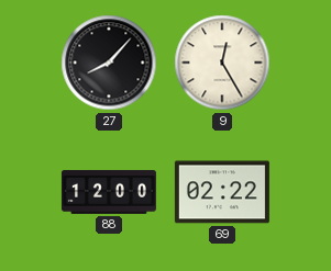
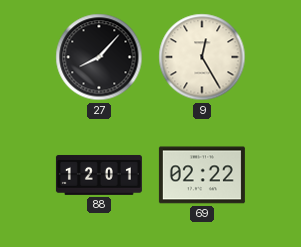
88: 12:00 -> 12:01
